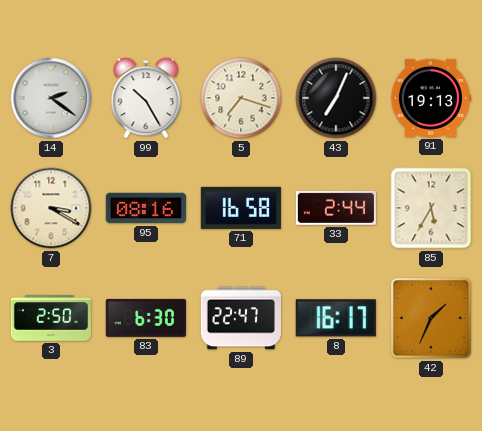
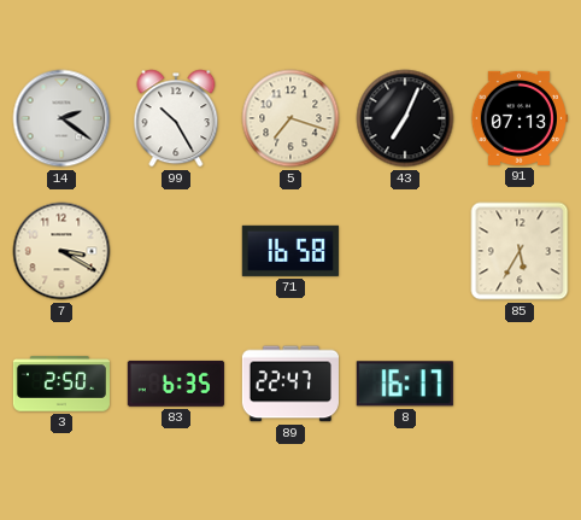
91: 19:13 -> 07:13
95: 08:16 -> none
33: 2:44 -> none
83: 6:30 -> 6:35
42: 1:34 -> none
